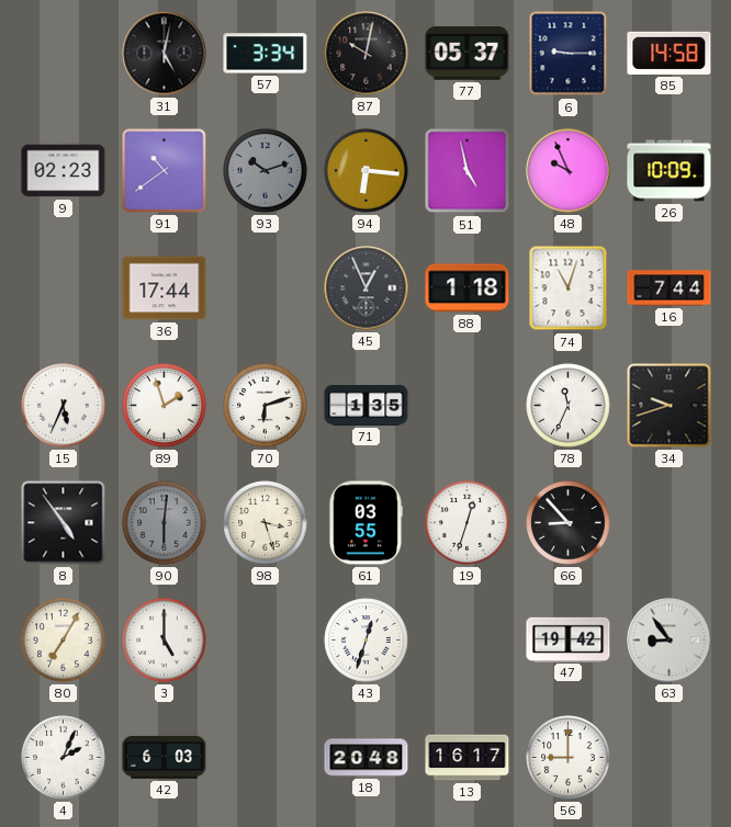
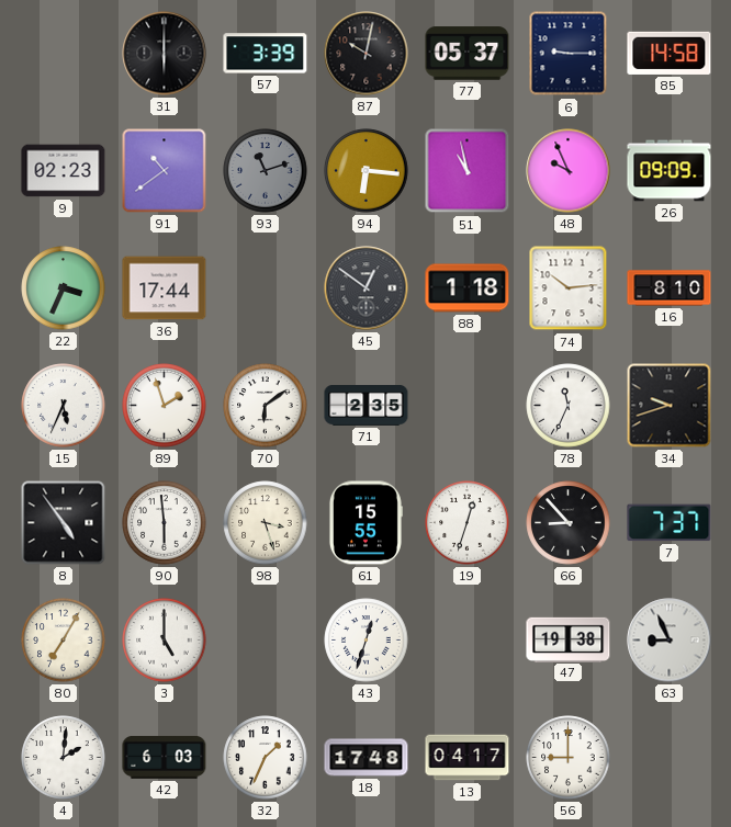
31: 5:02 -> 6:00
57: 3:34 -> 3:39
93: 10:12 -> 11:12
51: 4:58 -> 10:58
26: 10:09 -> 09:09
22: none -> 3:34
45: 12:56 -> 12:51
74: 11:03 -> 10:14
16: 7:44 -> 8:10
70: 6:12 -> 6:09
71: 1:35 -> 2:35
90: 6:01 -> 5:59
90 dial: grey -> white
61: 03:55 -> 15:55
7: none -> 7:37
47: 19:42 -> 19:38
63: 8:54 -> 8:56
4: 2:04 -> 2:01
32: none -> 1:34
18: 20:48 -> 17:48
13: 16:17 -> 04:17
